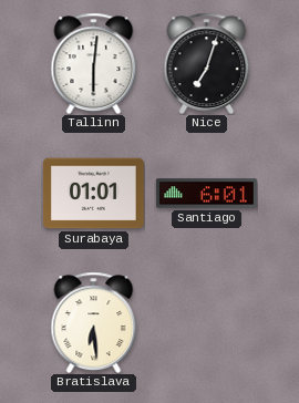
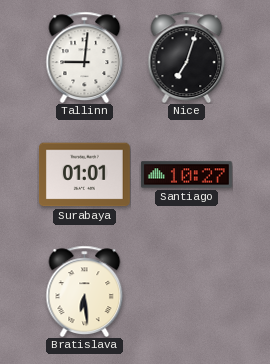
Tallinn: 6:01 -> 9:01
Santiago: 6:01 -> 10:27
